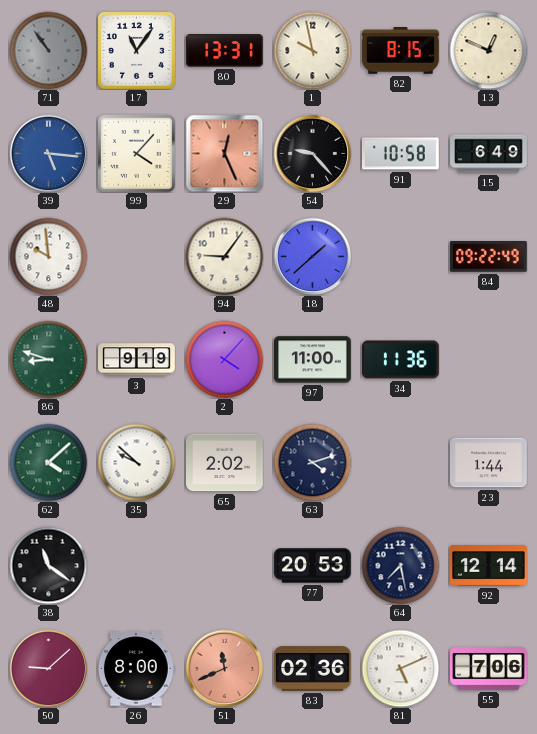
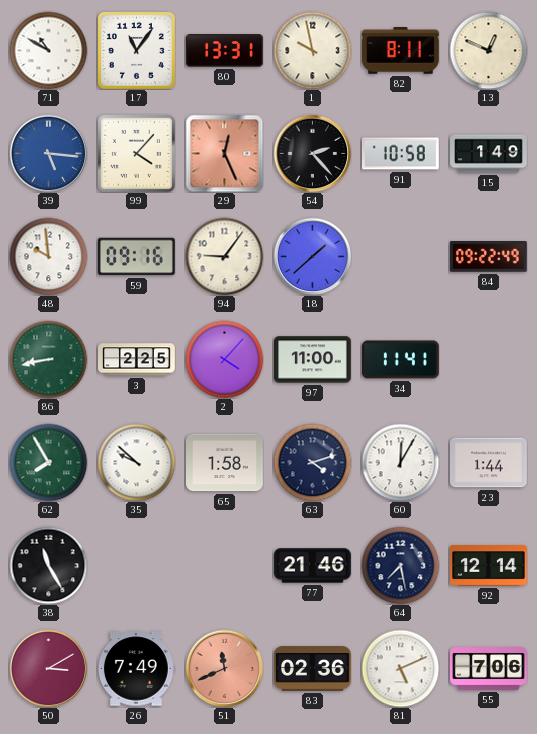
71: 10:54 -> 10:50
71 dial: grey -> white
82: 8:15 -> 8:11
54: 9:23 -> 2:23
15: 6:49 -> 1:49
59: none -> 09:16
86: 8:48 -> 8:43
3: 9:19 -> 2:25
34: 11:36 -> 11:41
62: 4:08 -> 7:55
65: 2:02 -> 1:58
60: none -> 12:05
38: 11:21 -> 11:25
77: 20:53 -> 21:46
50: 9:08 -> 3:10
26: 8:00 -> 7:49
